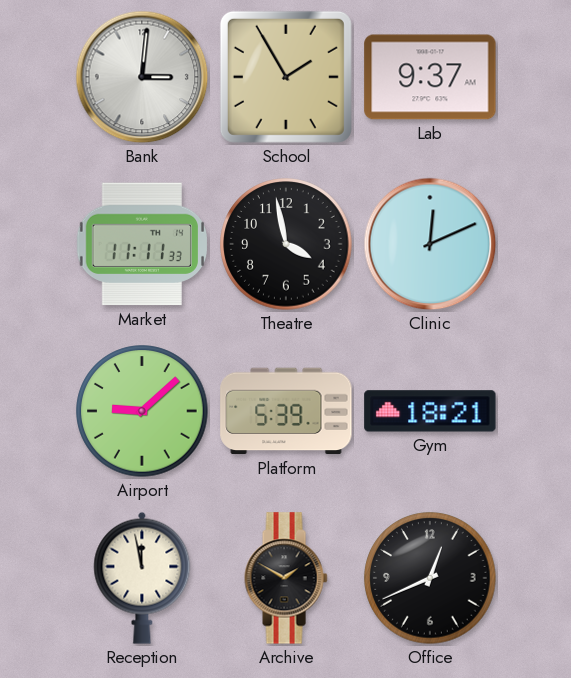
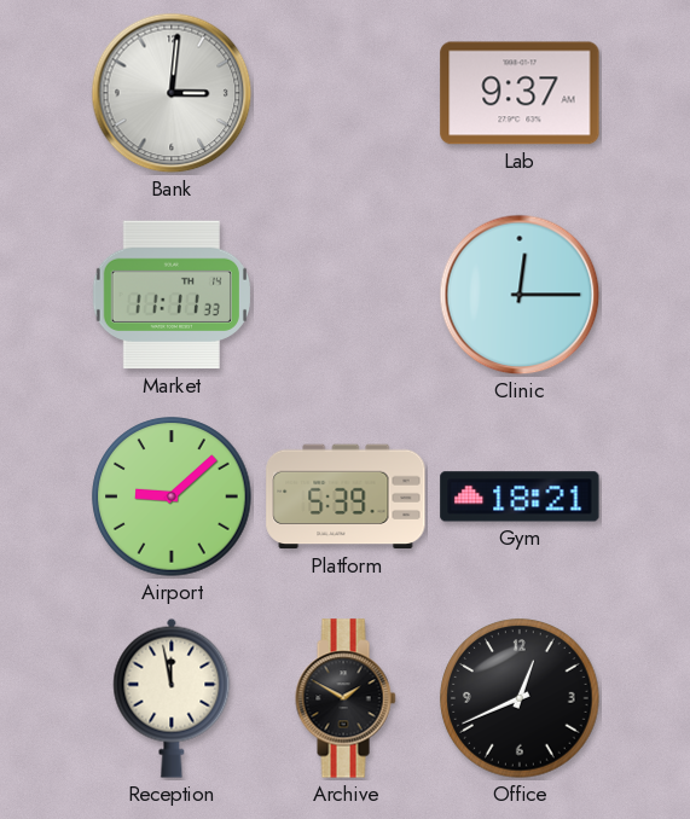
School: 1:55 -> none
Theatre: 3:58 -> none
Clinic: 12:11 -> 12:15
